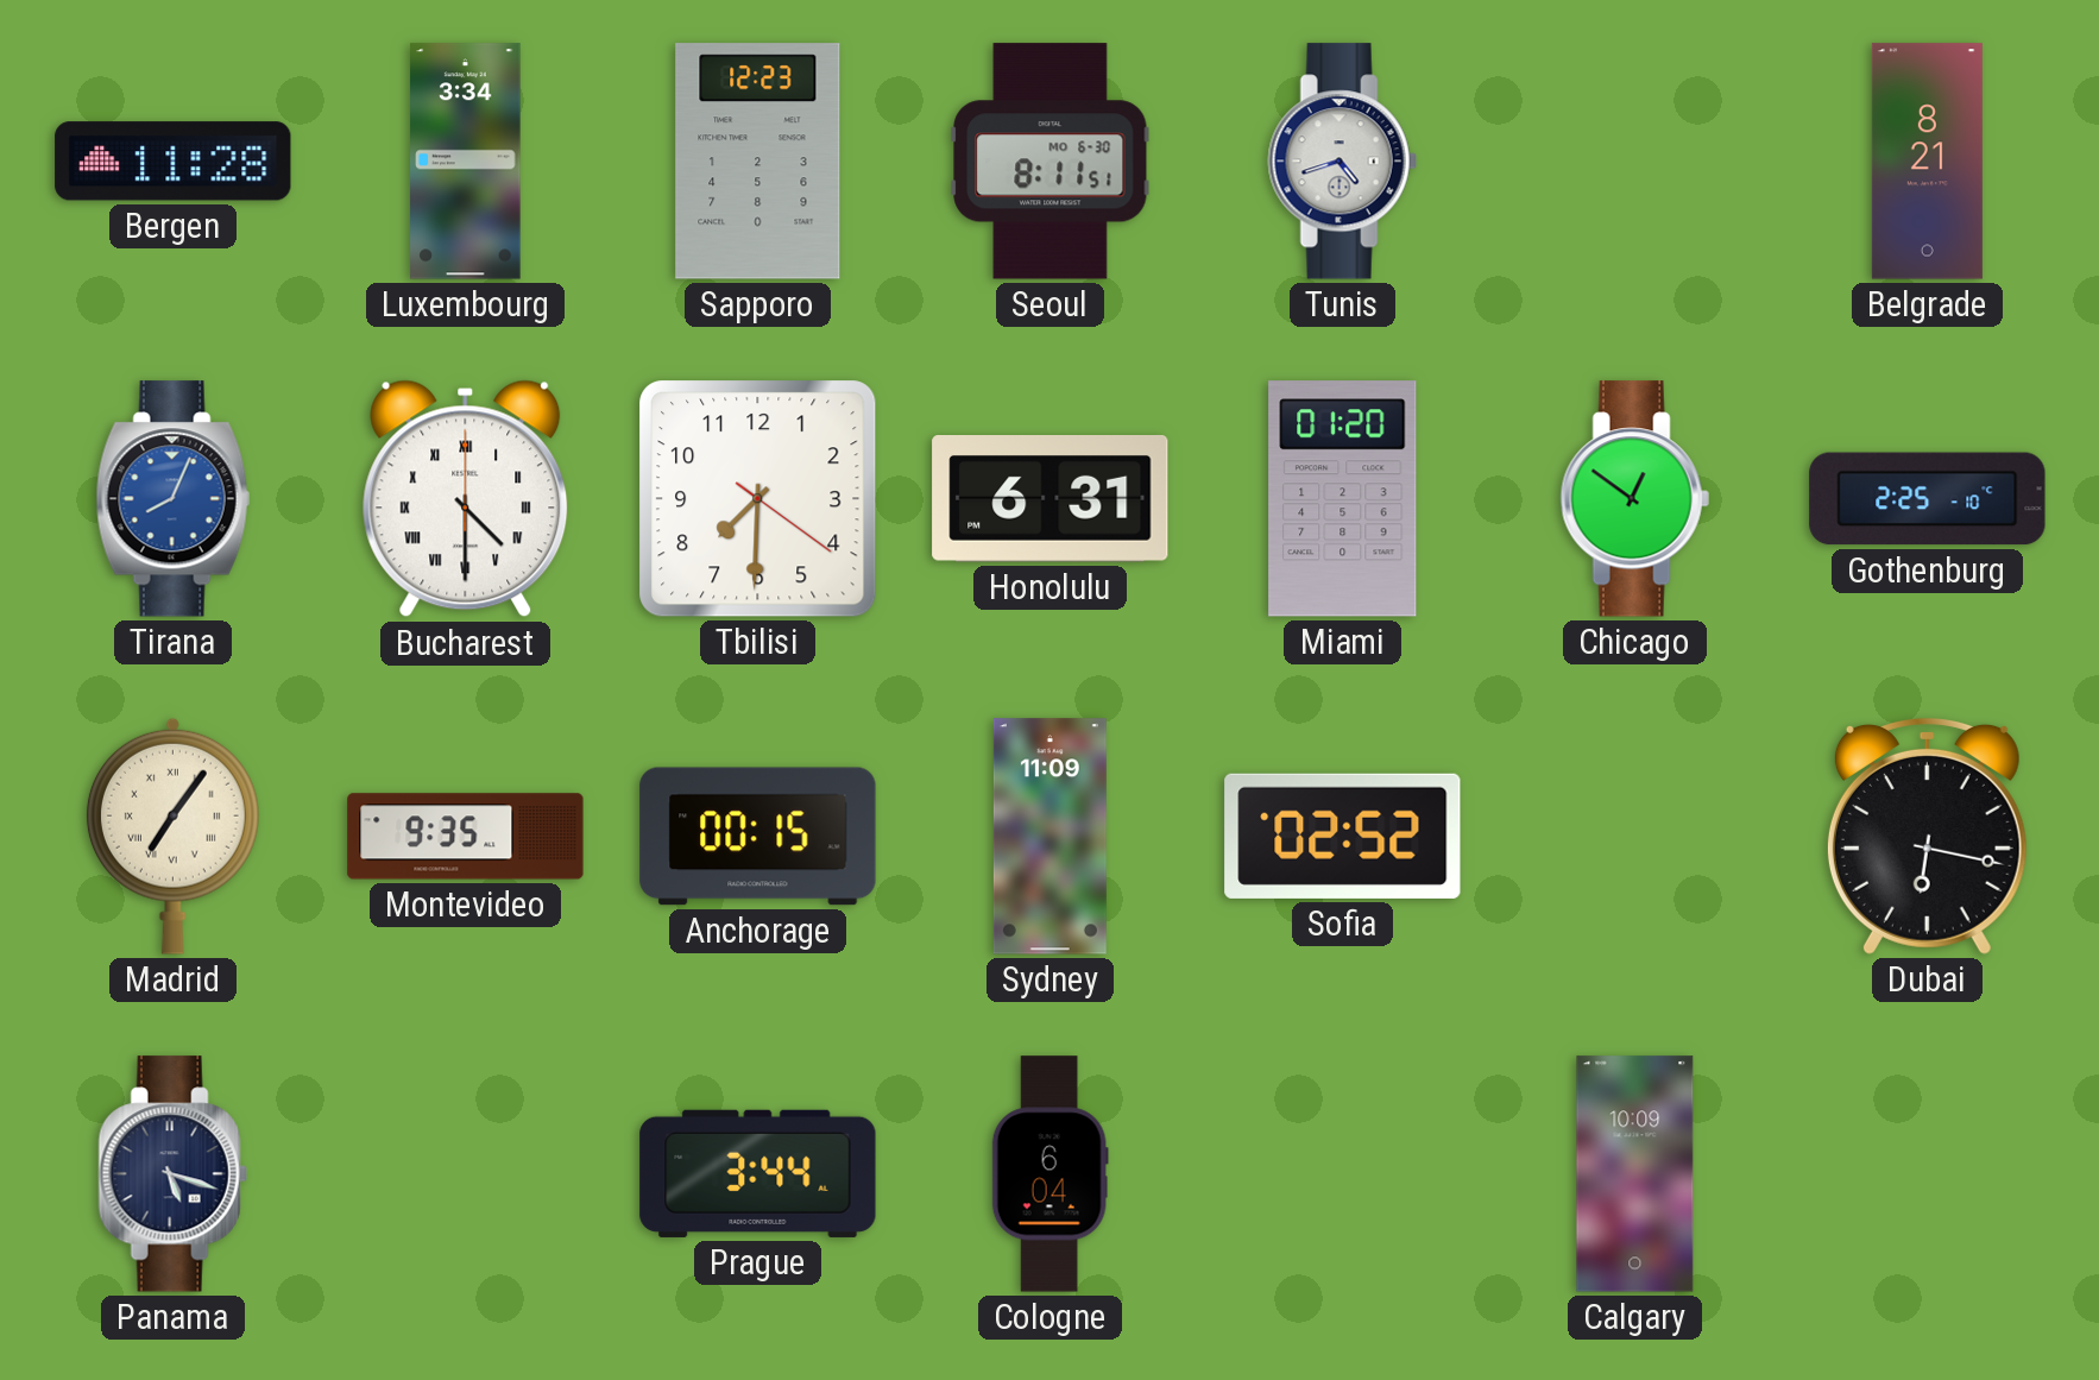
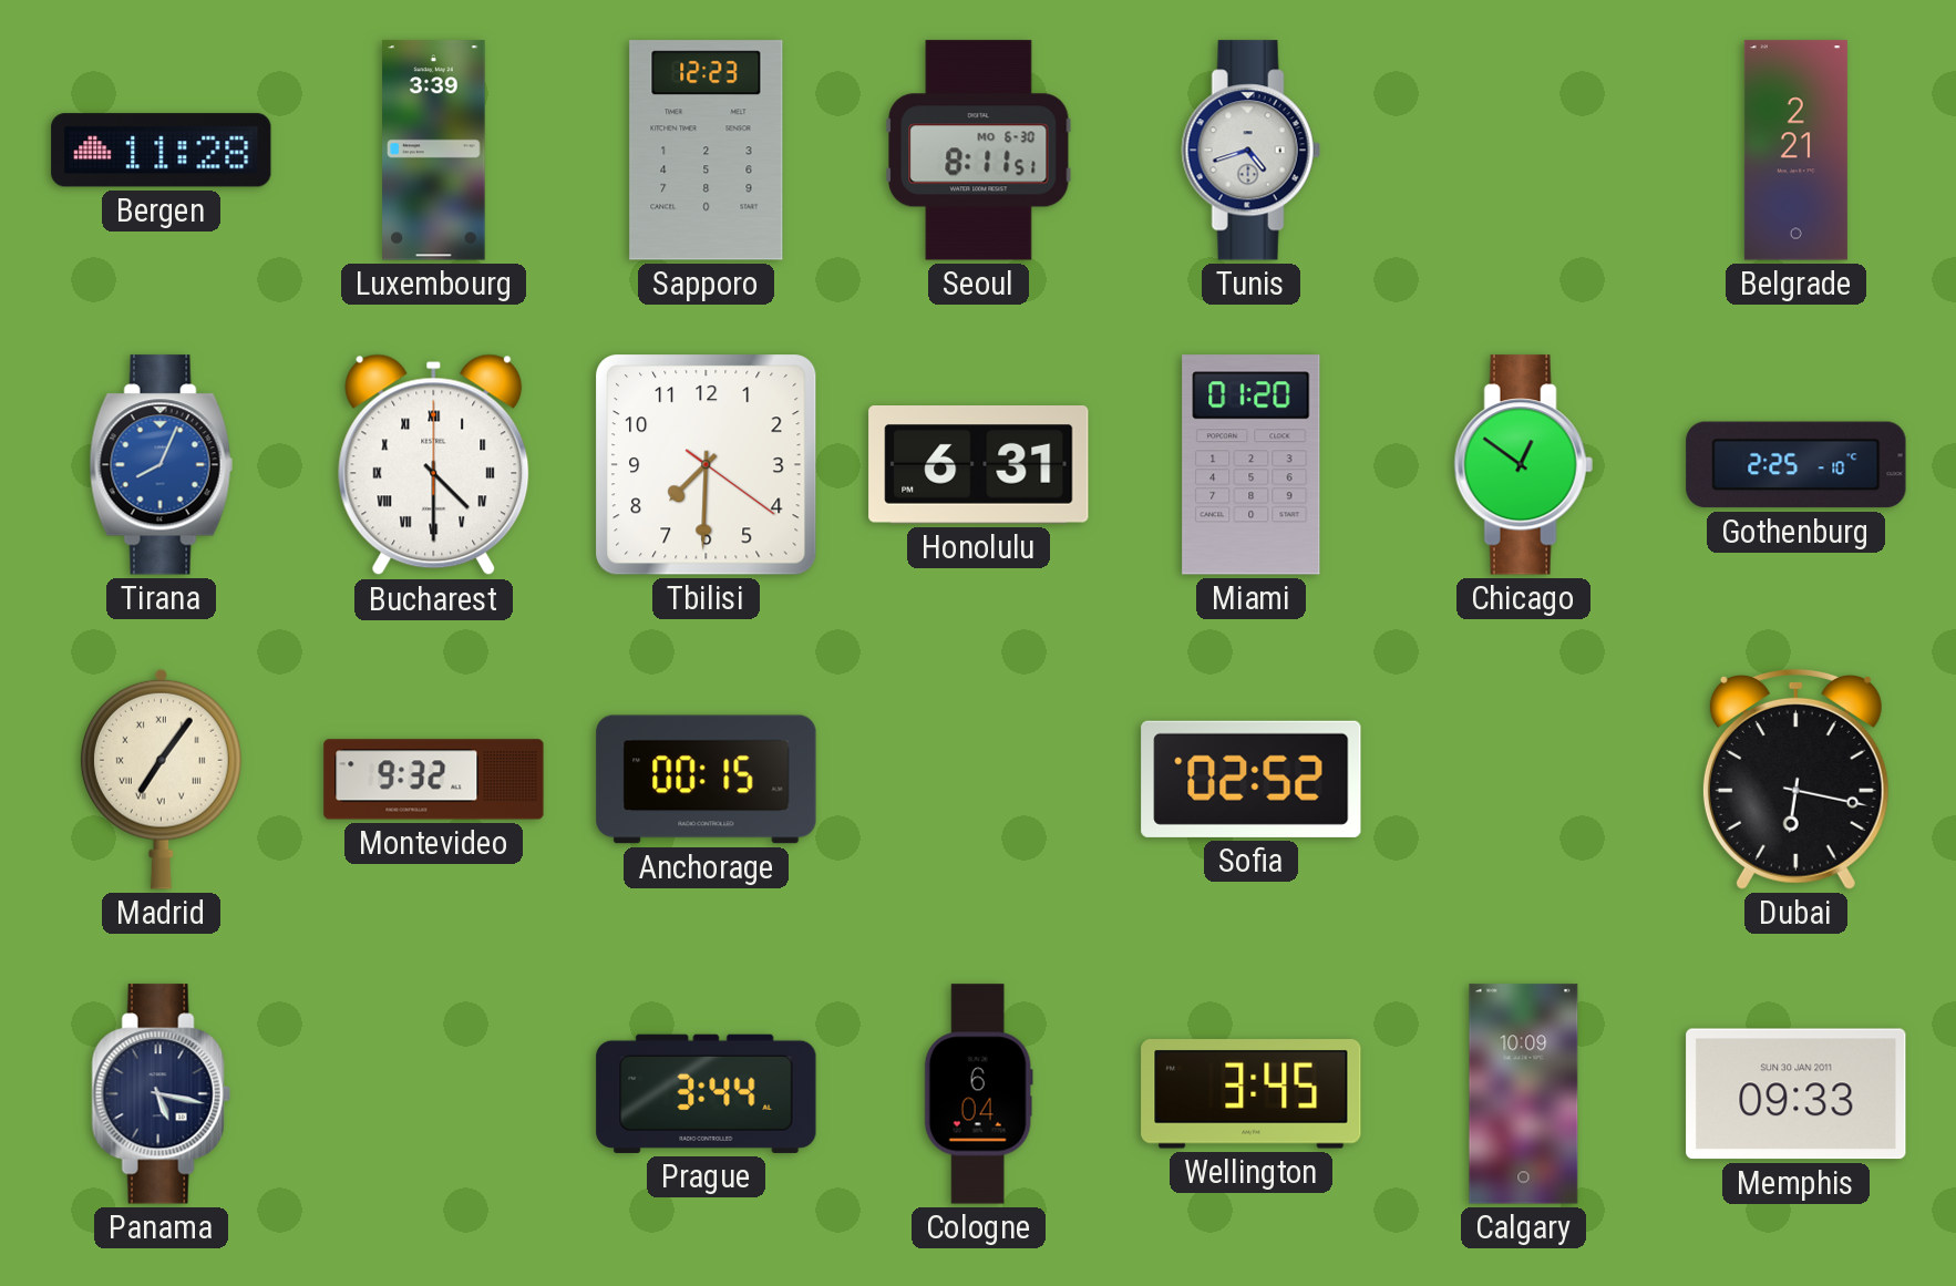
Luxembourg: 3:34 -> 3:39
Belgrade: 8:21 -> 2:21
Montevideo: 9:35 -> 9:32
Sydney: 11:09 -> none
Panama: 5:18 -> 5:17
Wellington: none -> 3:45
Memphis: none -> 09:33
